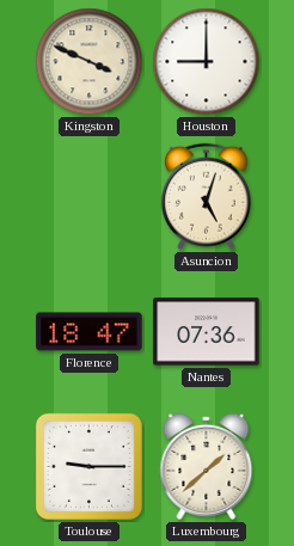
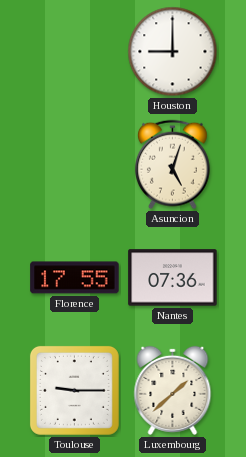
Kingston: 3:49 -> none
Florence: 18:47 -> 17:55
